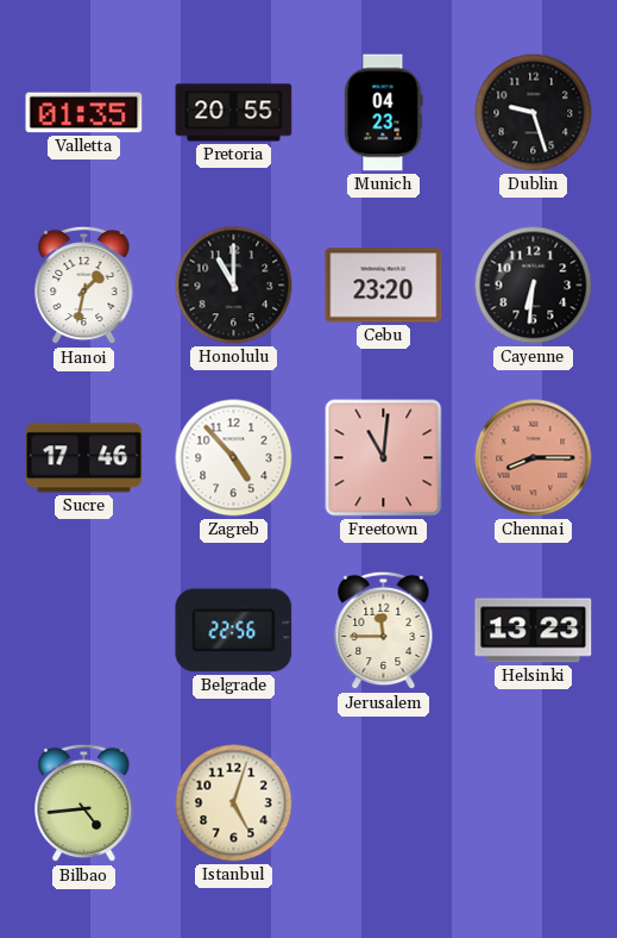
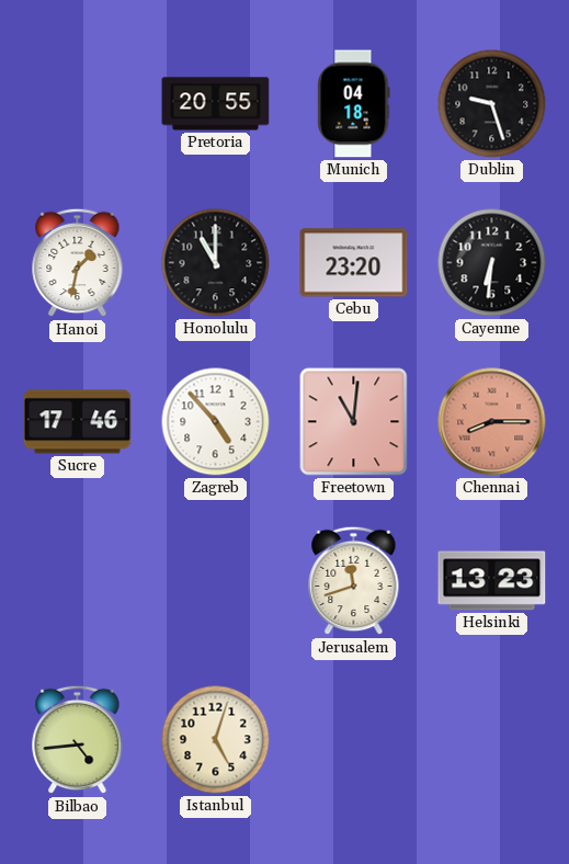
Valletta: 01:35 -> none
Munich: 04:23 -> 04:18
Belgrade: 22:56 -> none
Jerusalem: 11:45 -> 11:42
